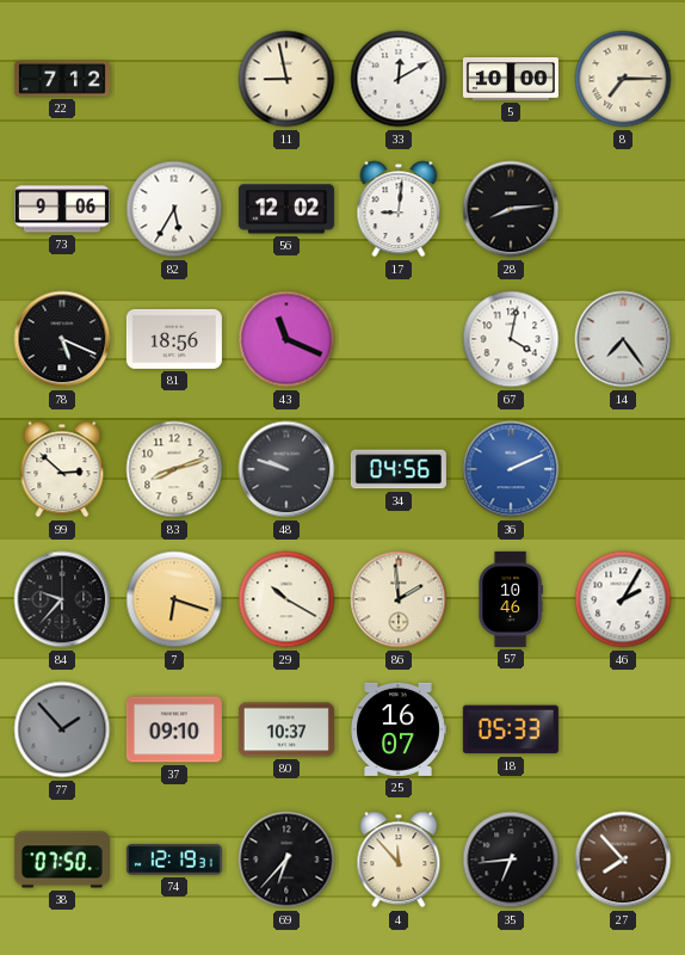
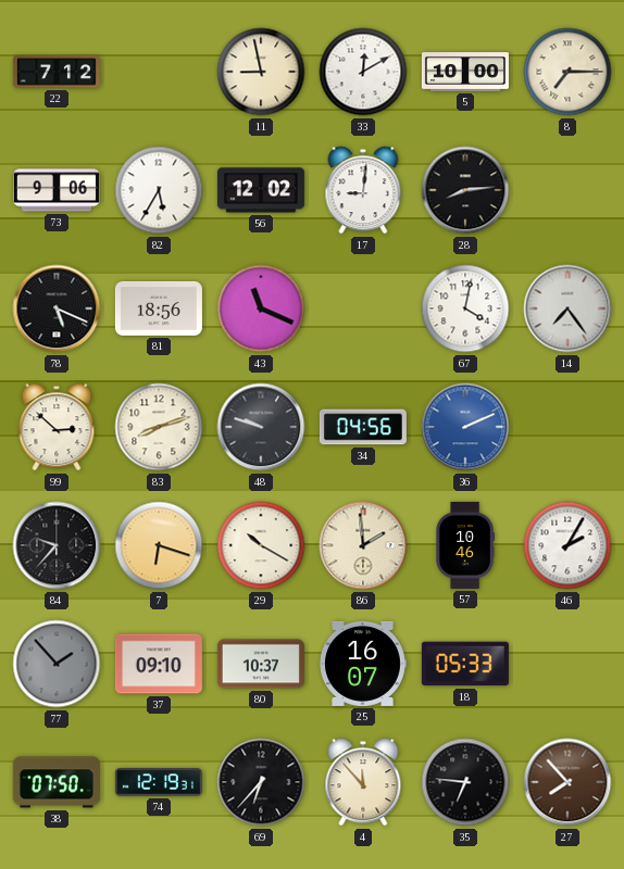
35: 6:44 -> 6:46
